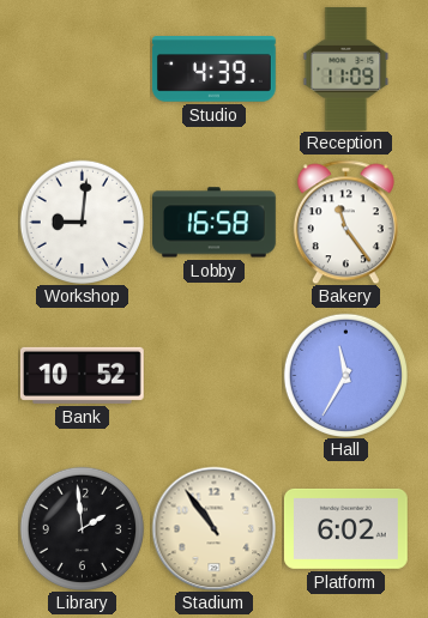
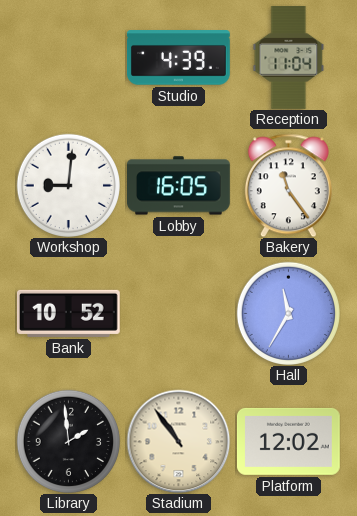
Reception: 11:09 -> 11:04
Lobby: 16:58 -> 16:05
Platform: 6:02 -> 12:02
